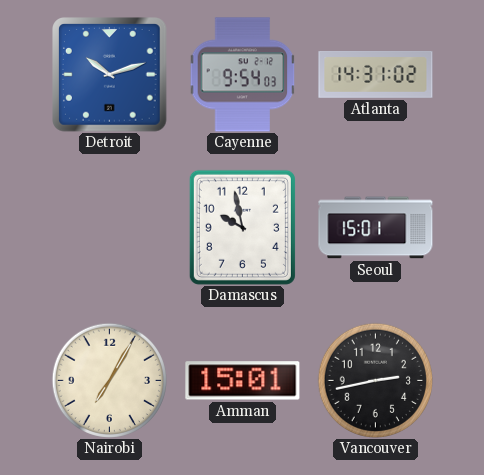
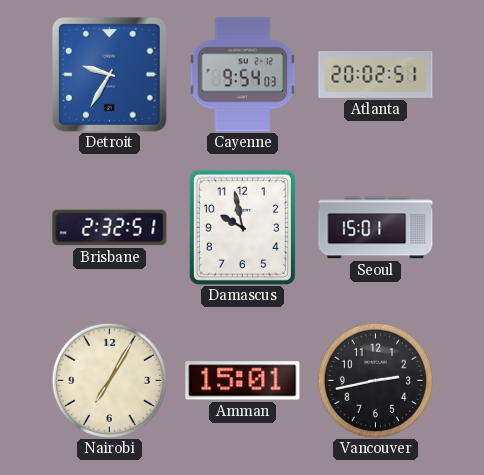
Detroit: 10:12 -> 9:35
Atlanta: 14:31 -> 20:02
Brisbane: none -> 2:32
